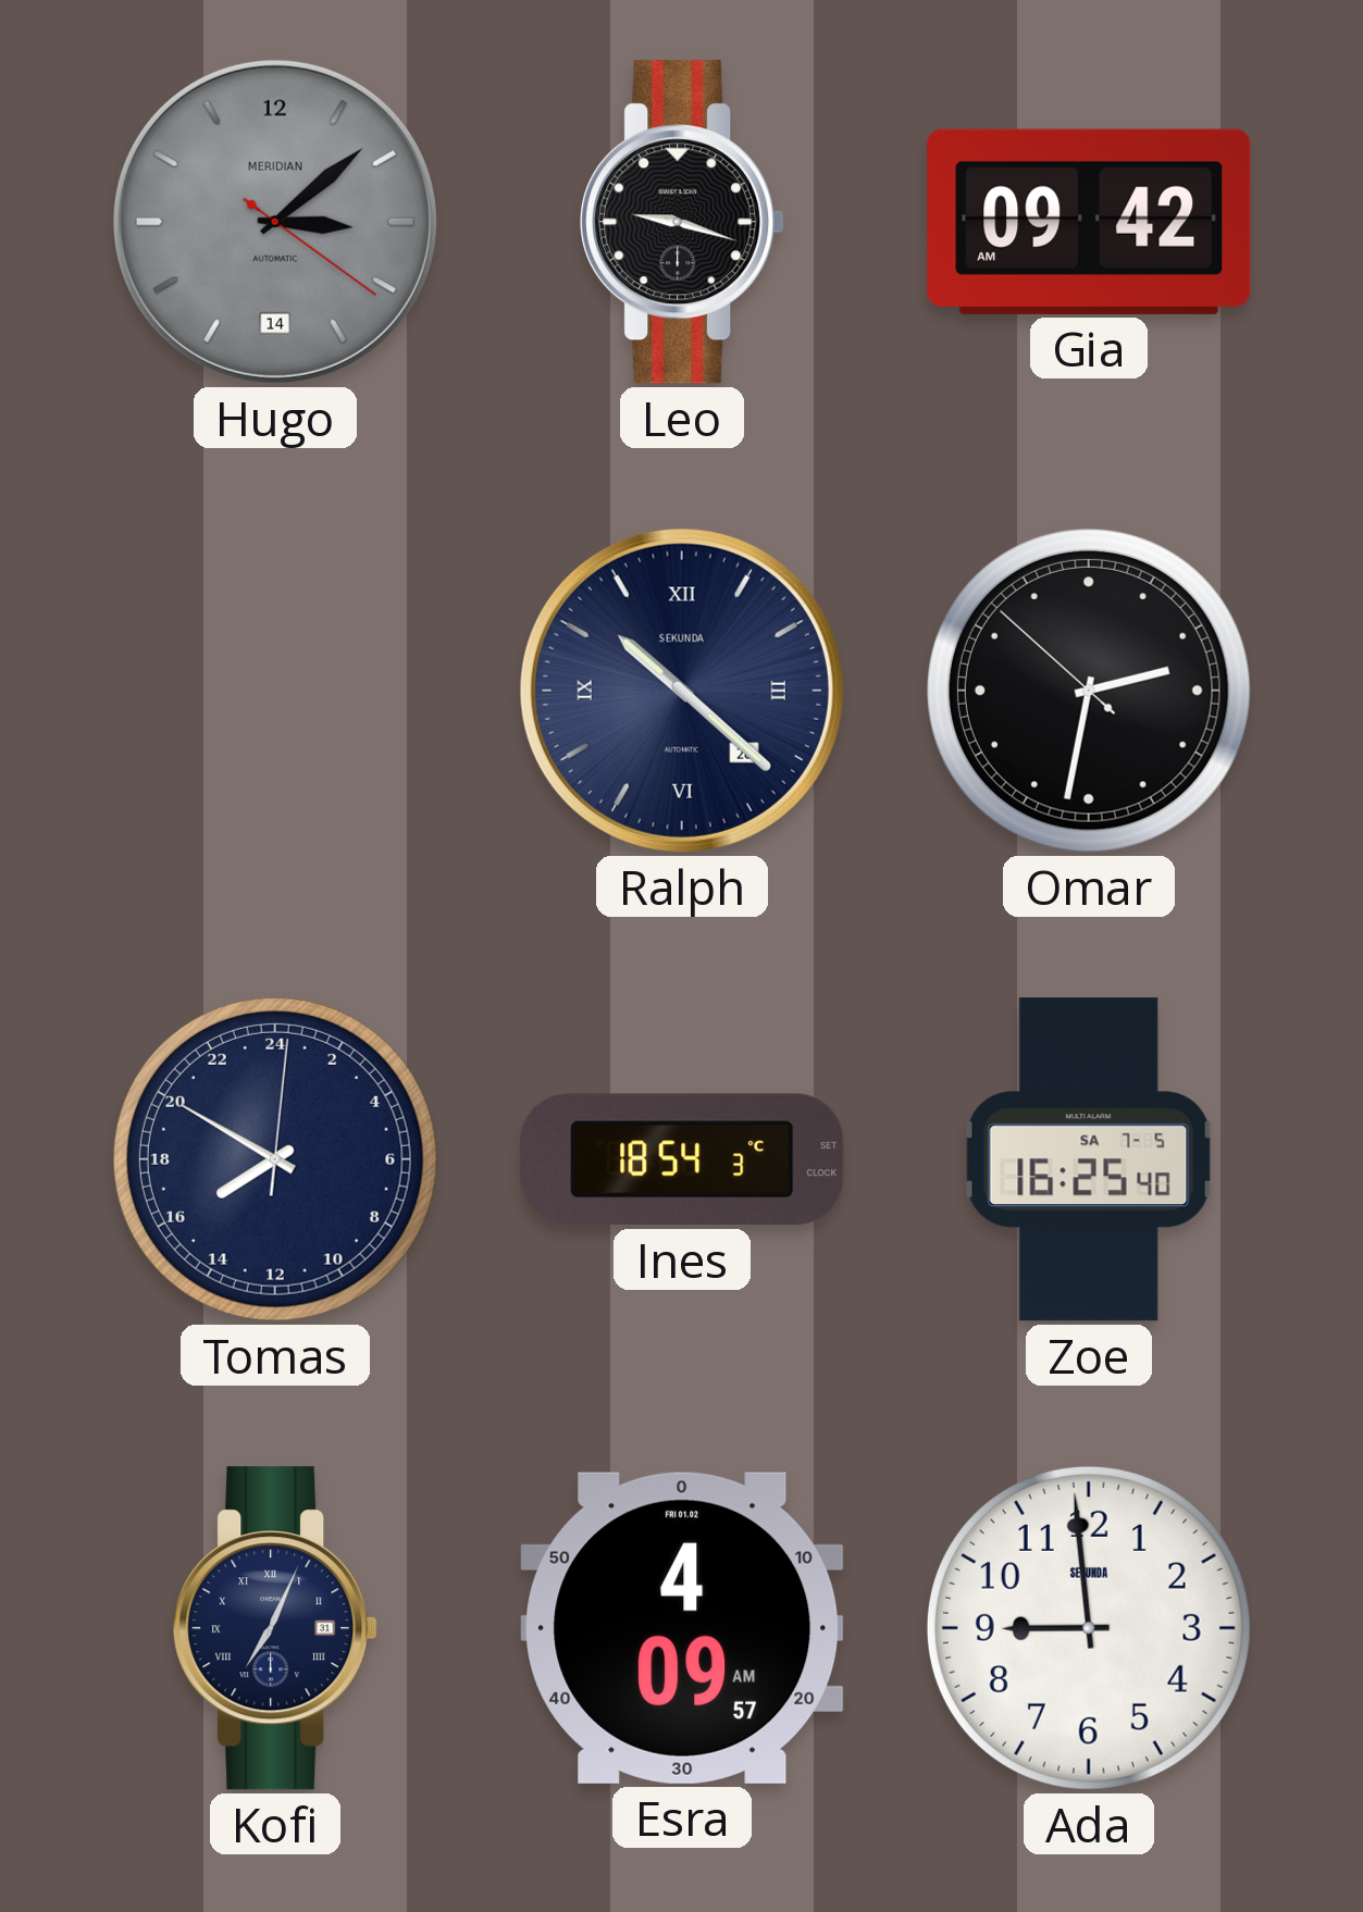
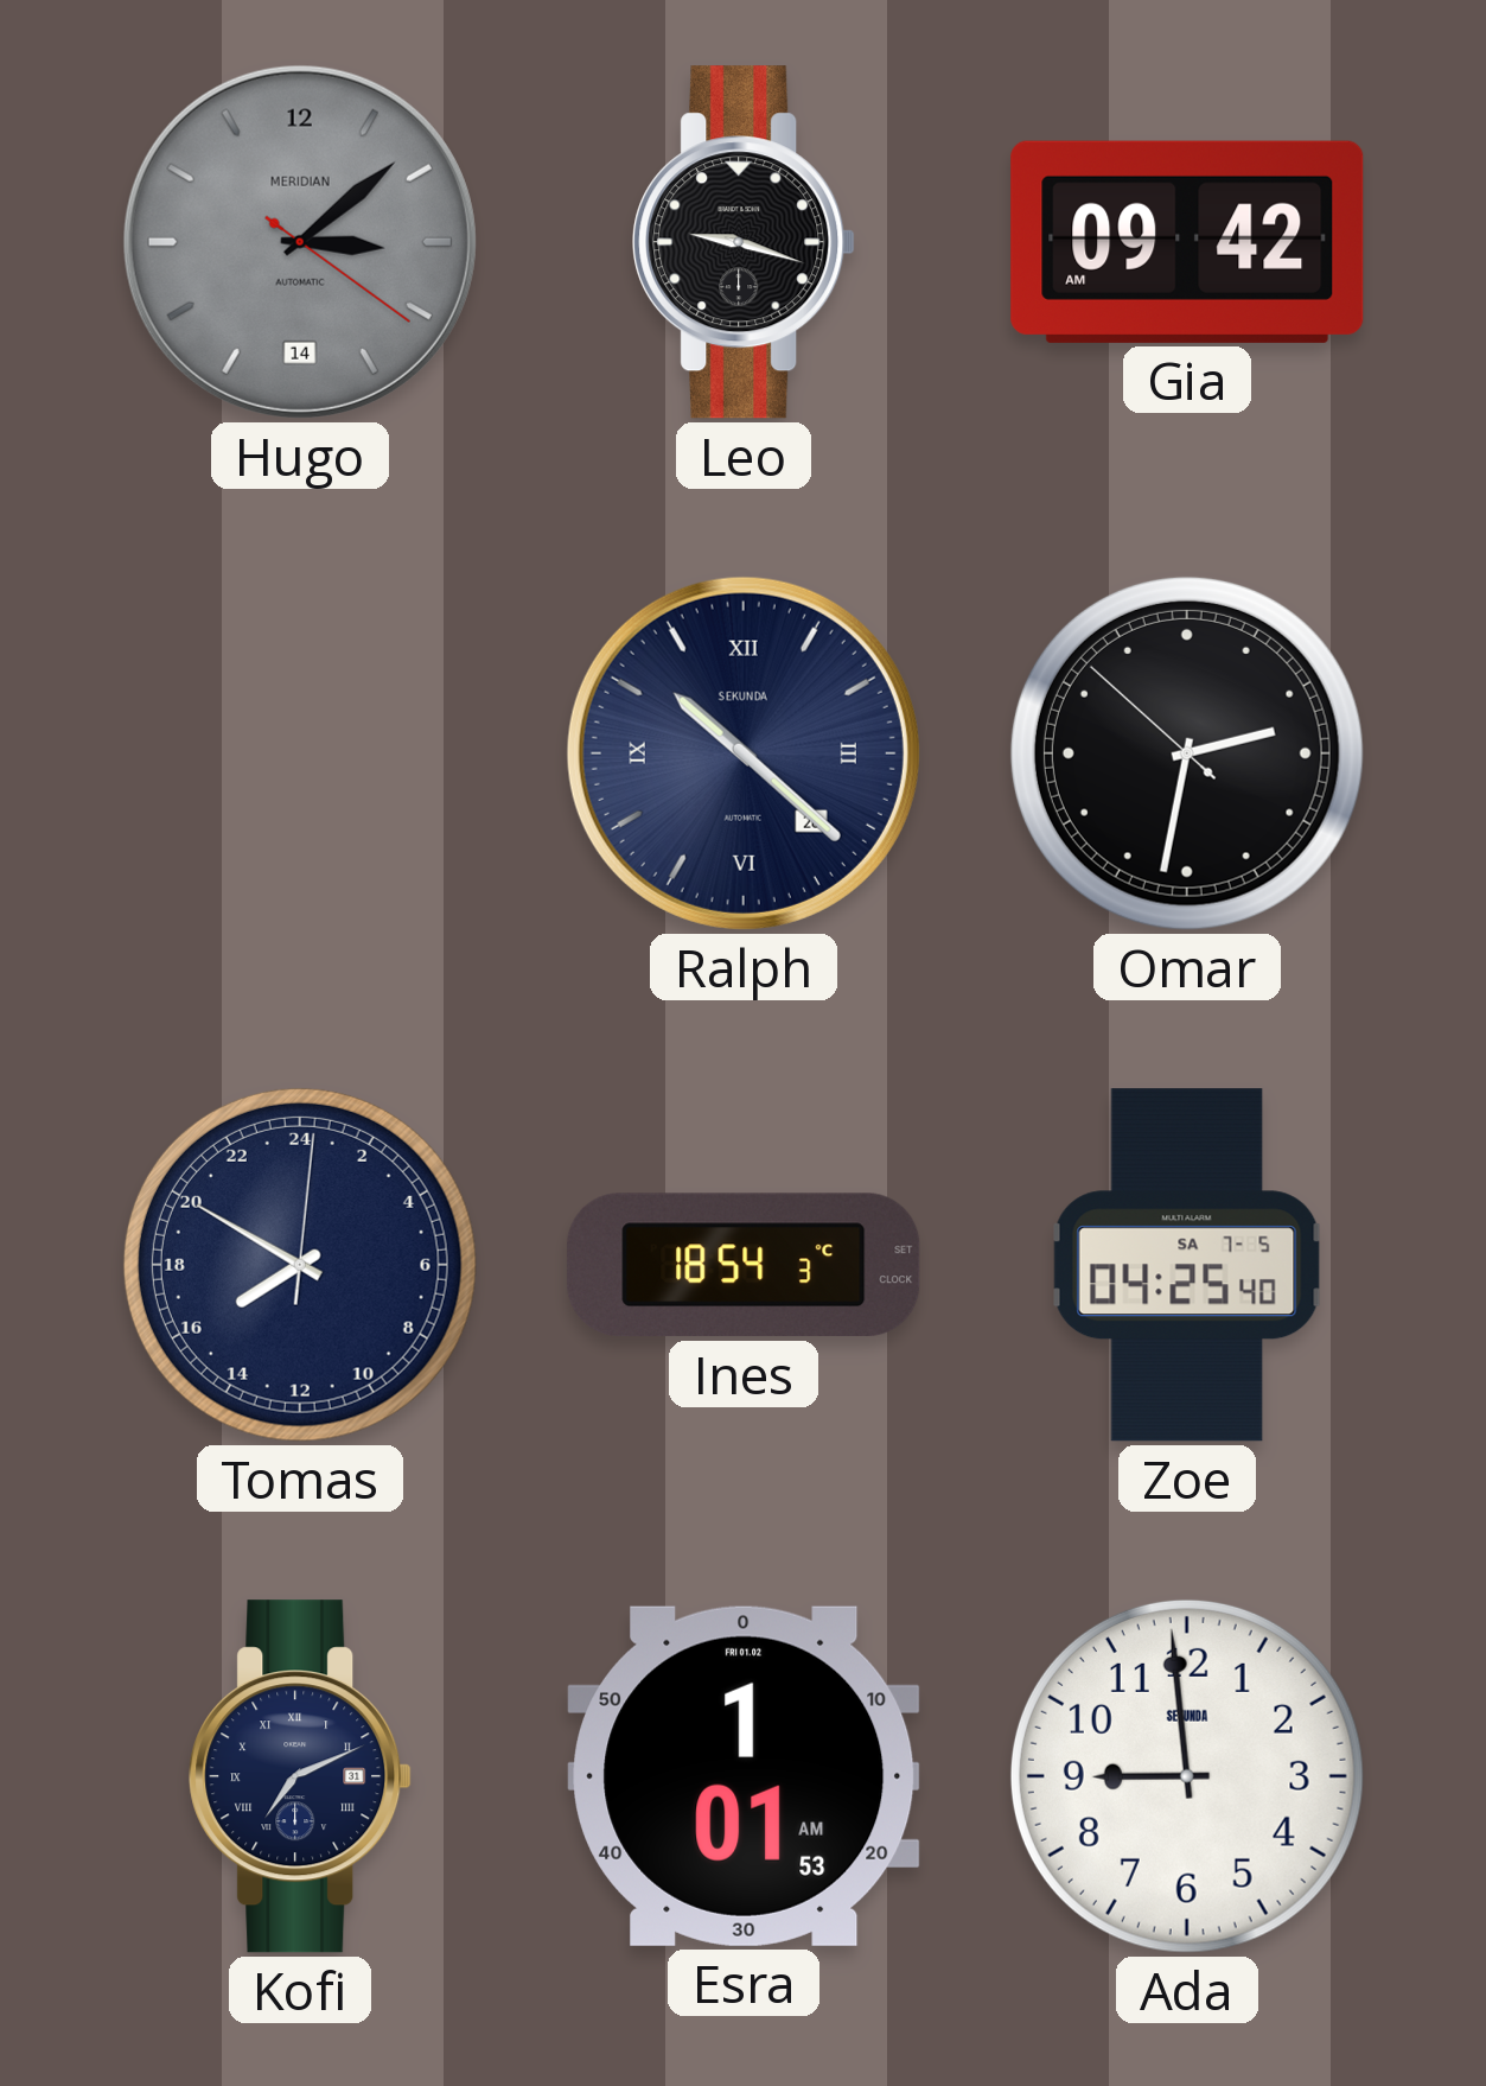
Zoe: 16:25 -> 04:25
Kofi: 7:04 -> 7:11
Esra: 4:09 -> 1:01
